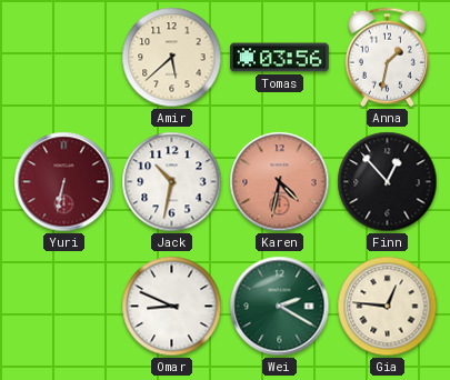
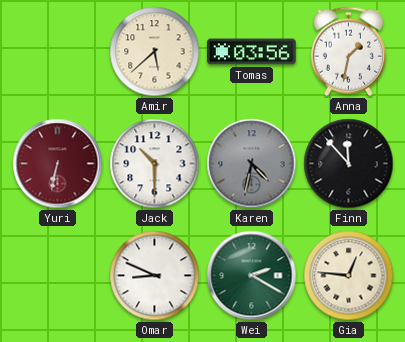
Jack: 10:32 -> 10:30
Karen dial: salmon -> grey
Finn: 12:53 -> 11:53
